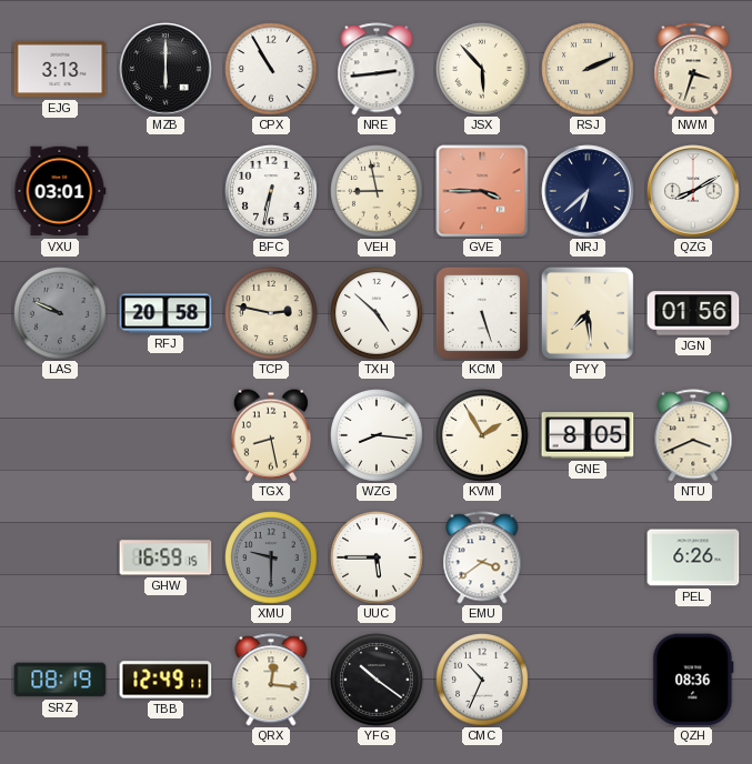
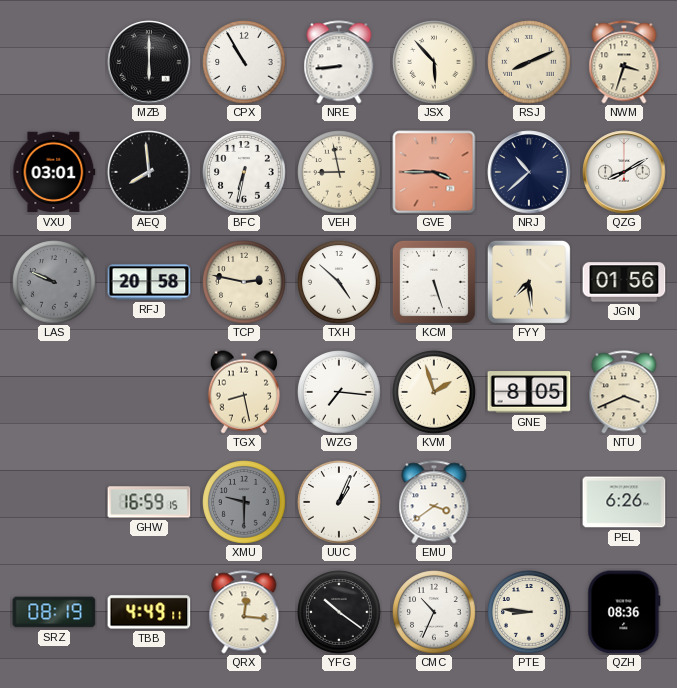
EJG: 3:13 -> none
NRE: 2:44 -> 8:44
RSJ: 2:11 -> 8:11
AEQ: none -> 7:59
NRJ: 6:38 -> 10:38
WZG: 8:16 -> 7:16
KVM: 1:55 -> 1:57
UUC: 5:45 -> 1:04
TBB: 12:49 -> 4:49
PTE: none -> 8:46
